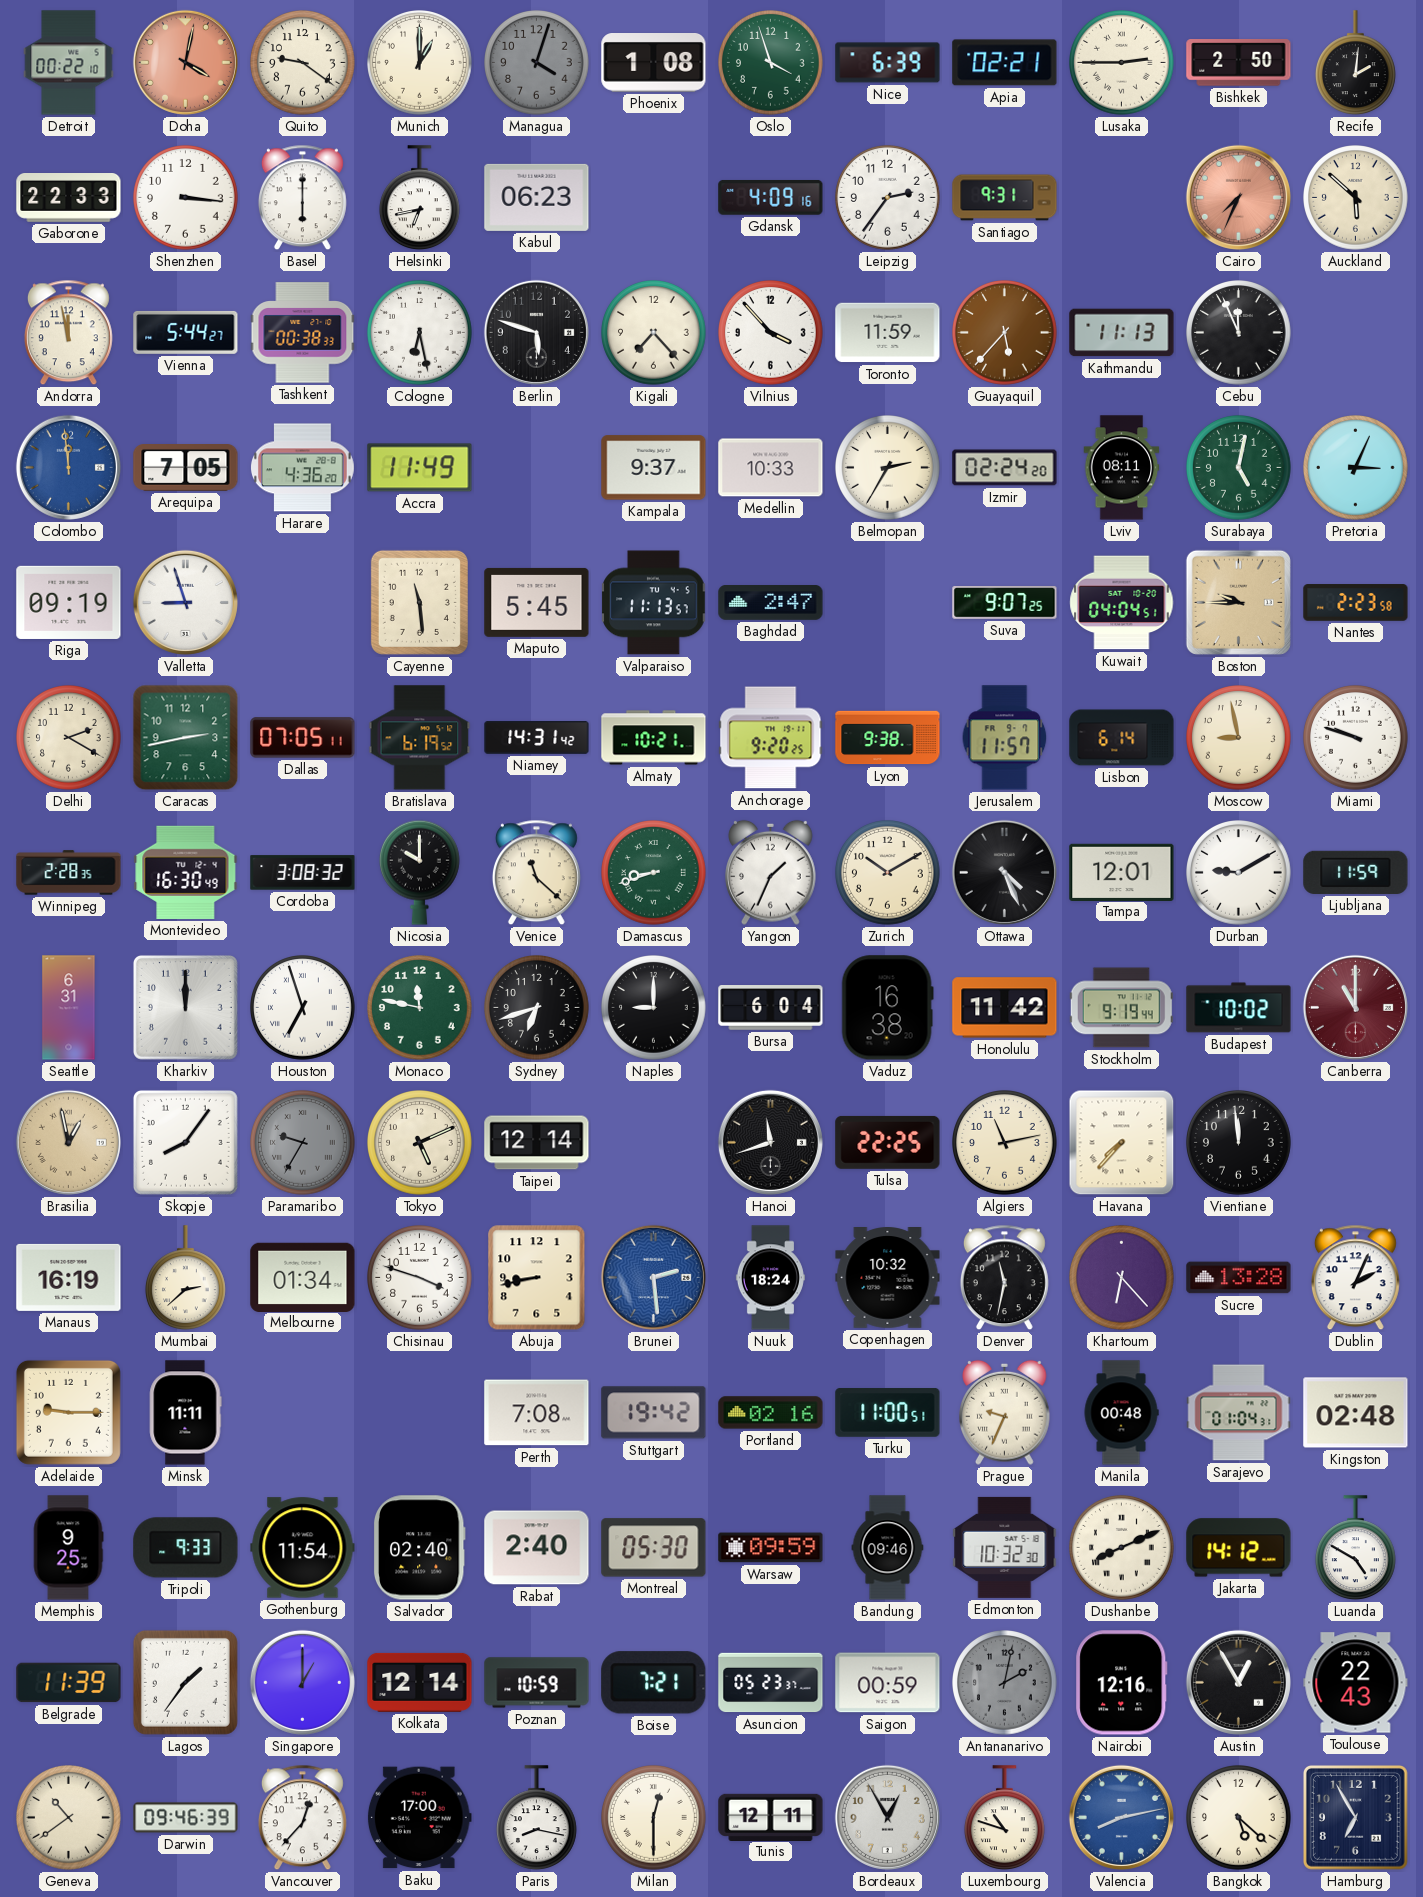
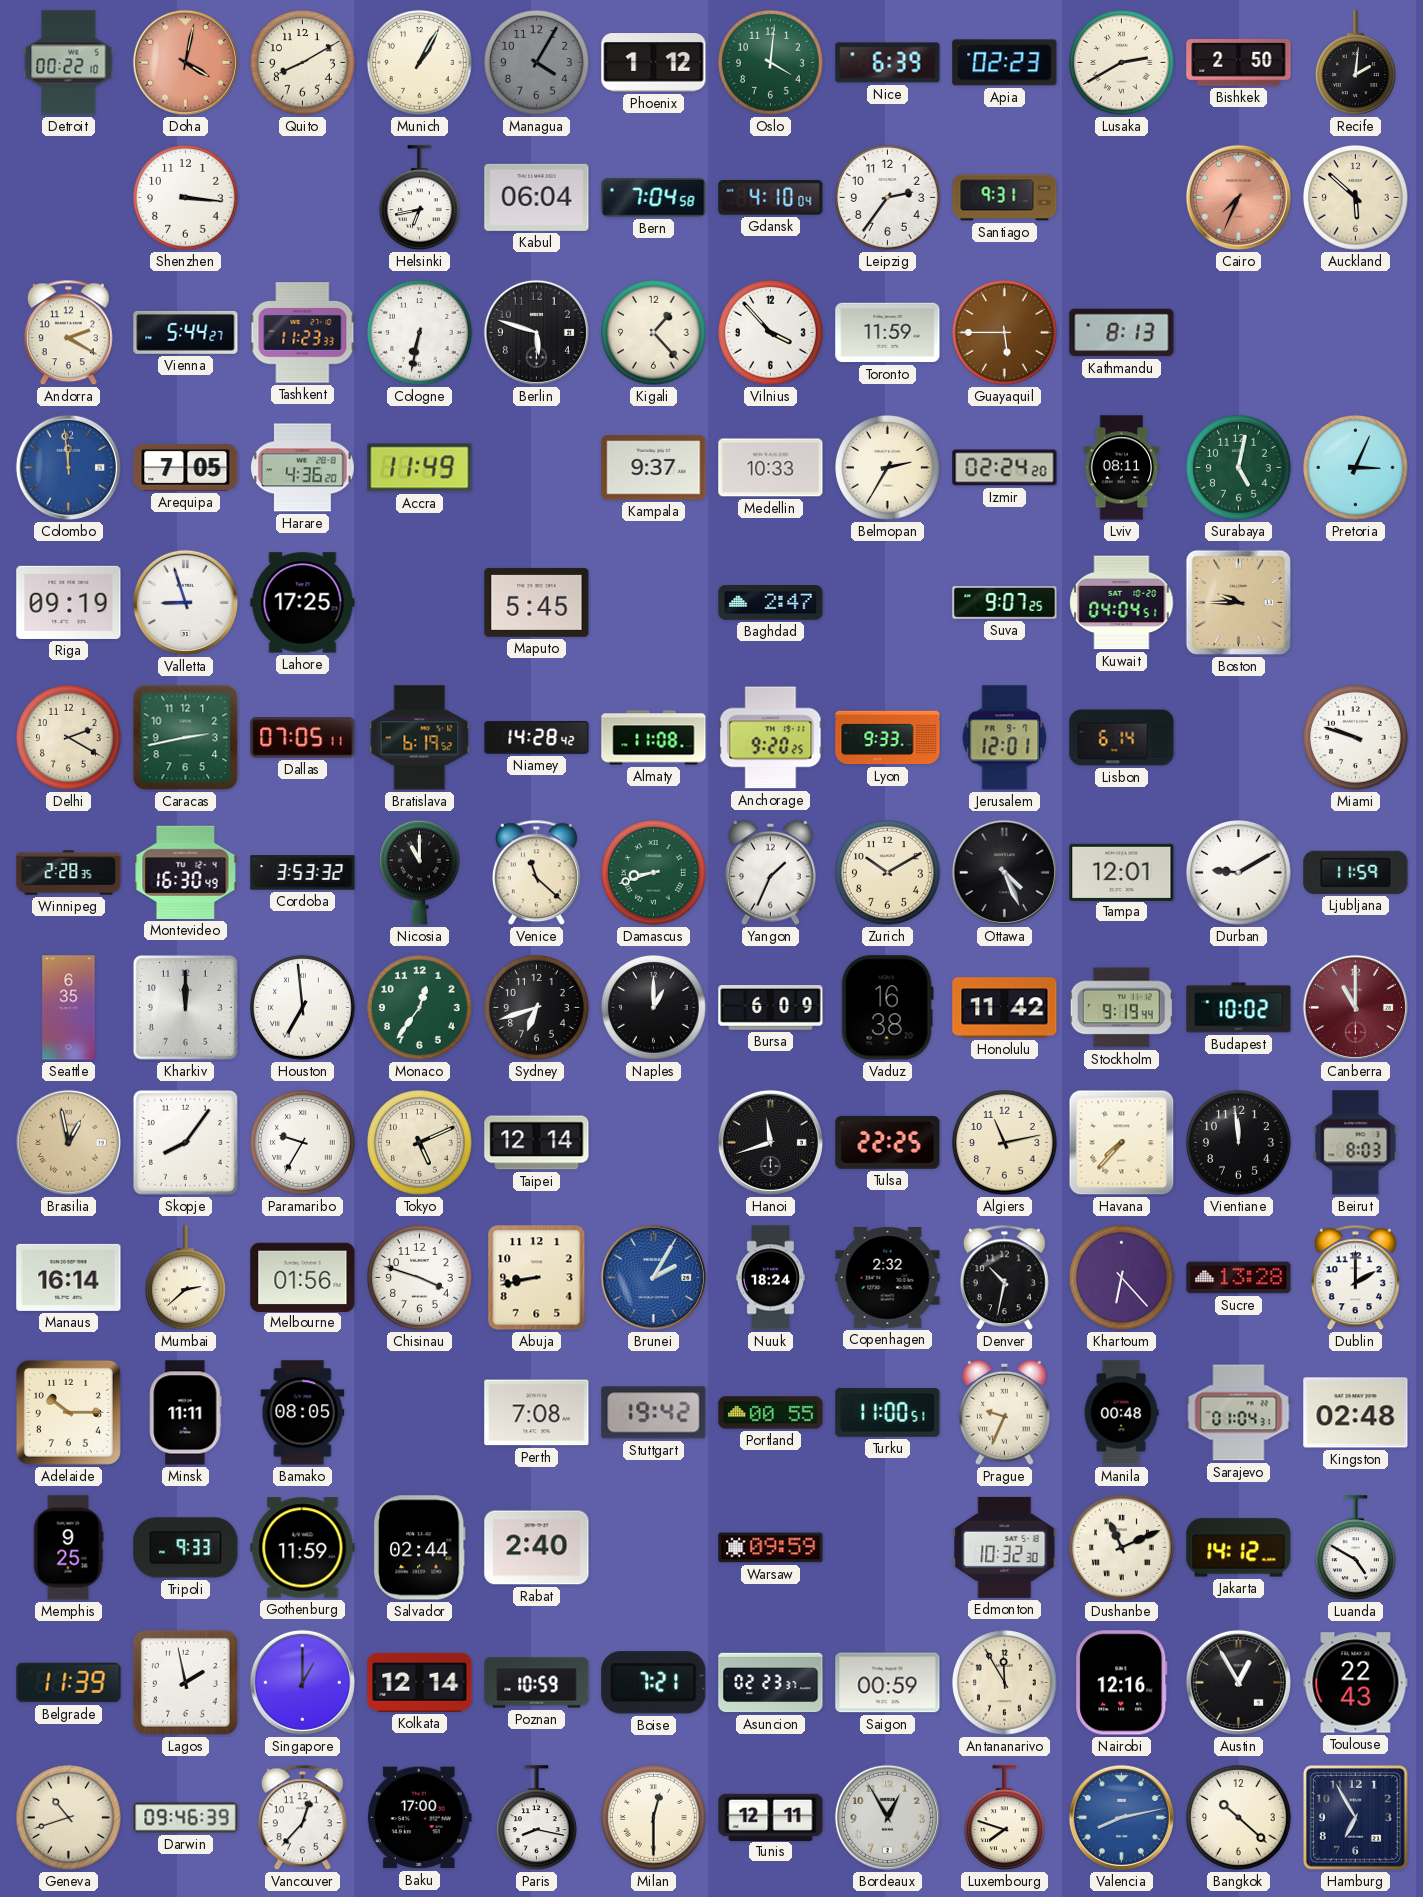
Quito: 9:21 -> 8:10
Munich: 1:00 -> 1:05
Managua: 4:03 -> 4:05
Phoenix: 1:08 -> 1:12
Oslo: 3:57 -> 4:01
Apia: 02:21 -> 02:23
Lusaka: 2:45 -> 2:40
Gaborone: 22:33 -> none
Basel: 6:00 -> none
Kabul: 06:23 -> 06:04
Bern: none -> 7:04
Gdansk: 4:09 -> 4:10
Andorra: 11:58 -> 2:20
Tashkent: 00:38 -> 11:23
Cologne: 6:28 -> 6:32
Kigali: 7:23 -> 1:23
Guayaquil: 5:37 -> 5:45
Kathmandu: 11:13 -> 8:13
Cebu: 11:56 -> none
Lahore: none -> 17:25
Cayenne: 11:29 -> none
Valparaiso: 11:13 -> none
Nantes: 2:23 -> none
Niamey: 14:31 -> 14:28
Almaty: 10:21 -> 11:08
Lyon: 9:38 -> 9:33
Jerusalem: 11:57 -> 12:01
Moscow: 8:58 -> none
Cordoba: 3:08 -> 3:53
Nicosia: 10:00 -> 11:00
Seattle: 6:31 -> 6:35
Houston: 6:57 -> 6:59
Monaco: 11:47 -> 12:36
Naples: 9:00 -> 1:00
Bursa: 6:04 -> 6:09
Paramaribo dial: grey -> white
Beirut: none -> 8:03
Manaus: 16:19 -> 16:14
Melbourne: 01:34 -> 01:56
Brunei: 2:29 -> 2:05
Copenhagen: 10:32 -> 2:32
Denver: 11:32 -> 10:32
Dublin: 2:04 -> 2:00
Adelaide: 9:15 -> 10:15
Bamako: none -> 08:05
Portland: 02:16 -> 00:55
Gothenburg: 11:54 -> 11:59
Salvador: 02:40 -> 02:44
Montreal: 05:30 -> none
Bandung: 09:46 -> none
Dushanbe: 8:11 -> 11:11
Lagos: 1:36 -> 1:58
Asuncion: 05:23 -> 02:23
Antananarivo: 2:02 -> 11:55
Antananarivo dial: grey -> cream
Geneva: 10:39 -> 10:42
Luxembourg: 10:48 -> 7:48
Bangkok: 5:22 -> 10:22
